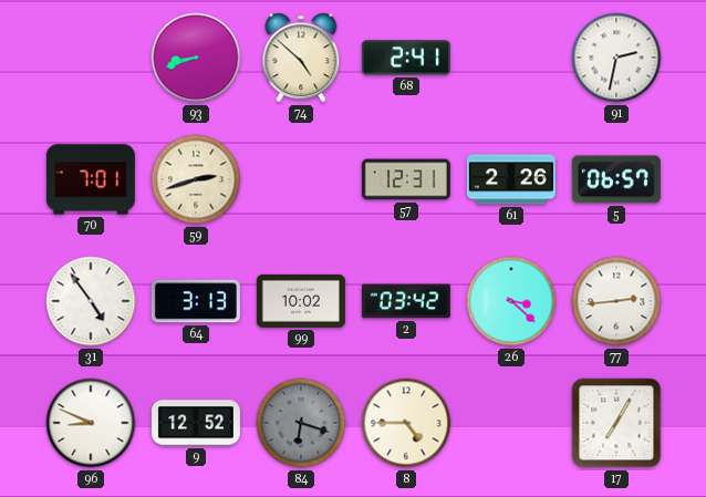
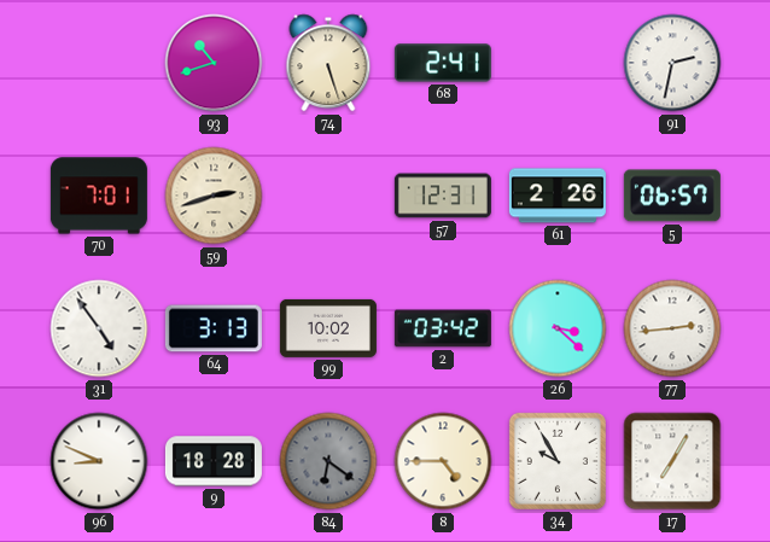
93: 8:42 -> 10:42
74: 4:52 -> 5:27
9: 12:52 -> 18:28
84: 6:18 -> 6:21
34: none -> 9:55
